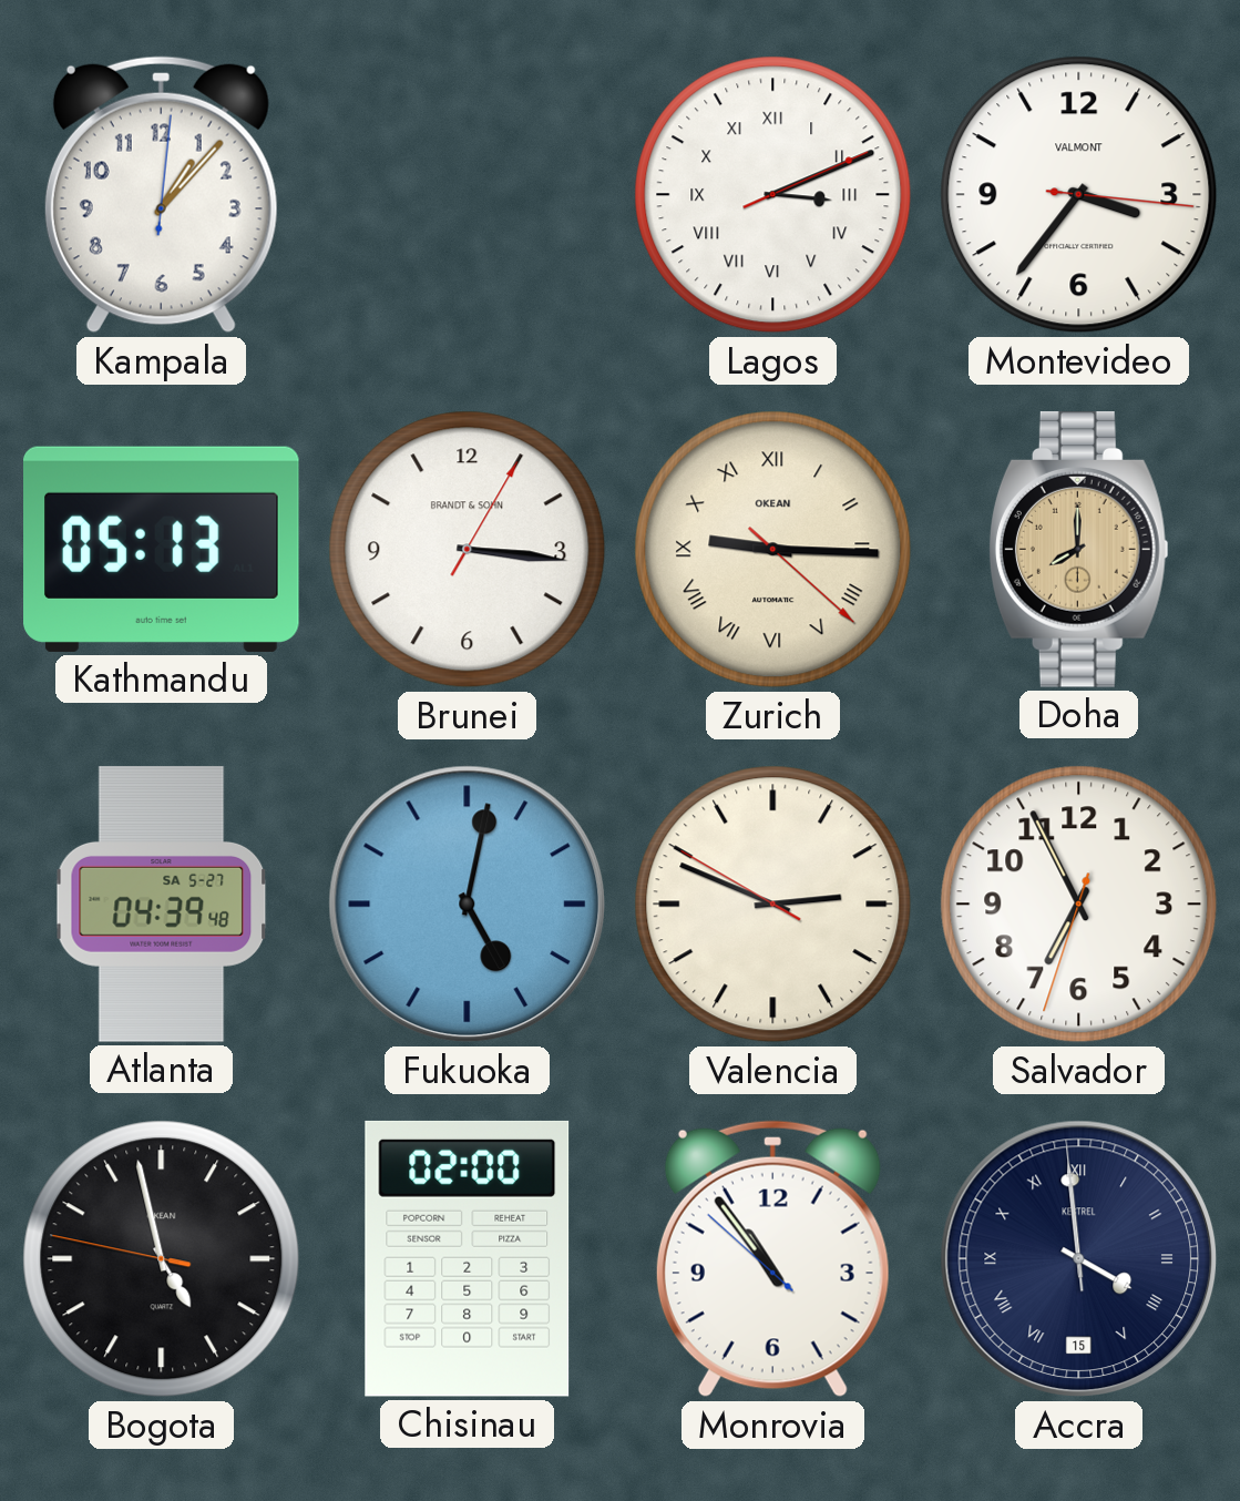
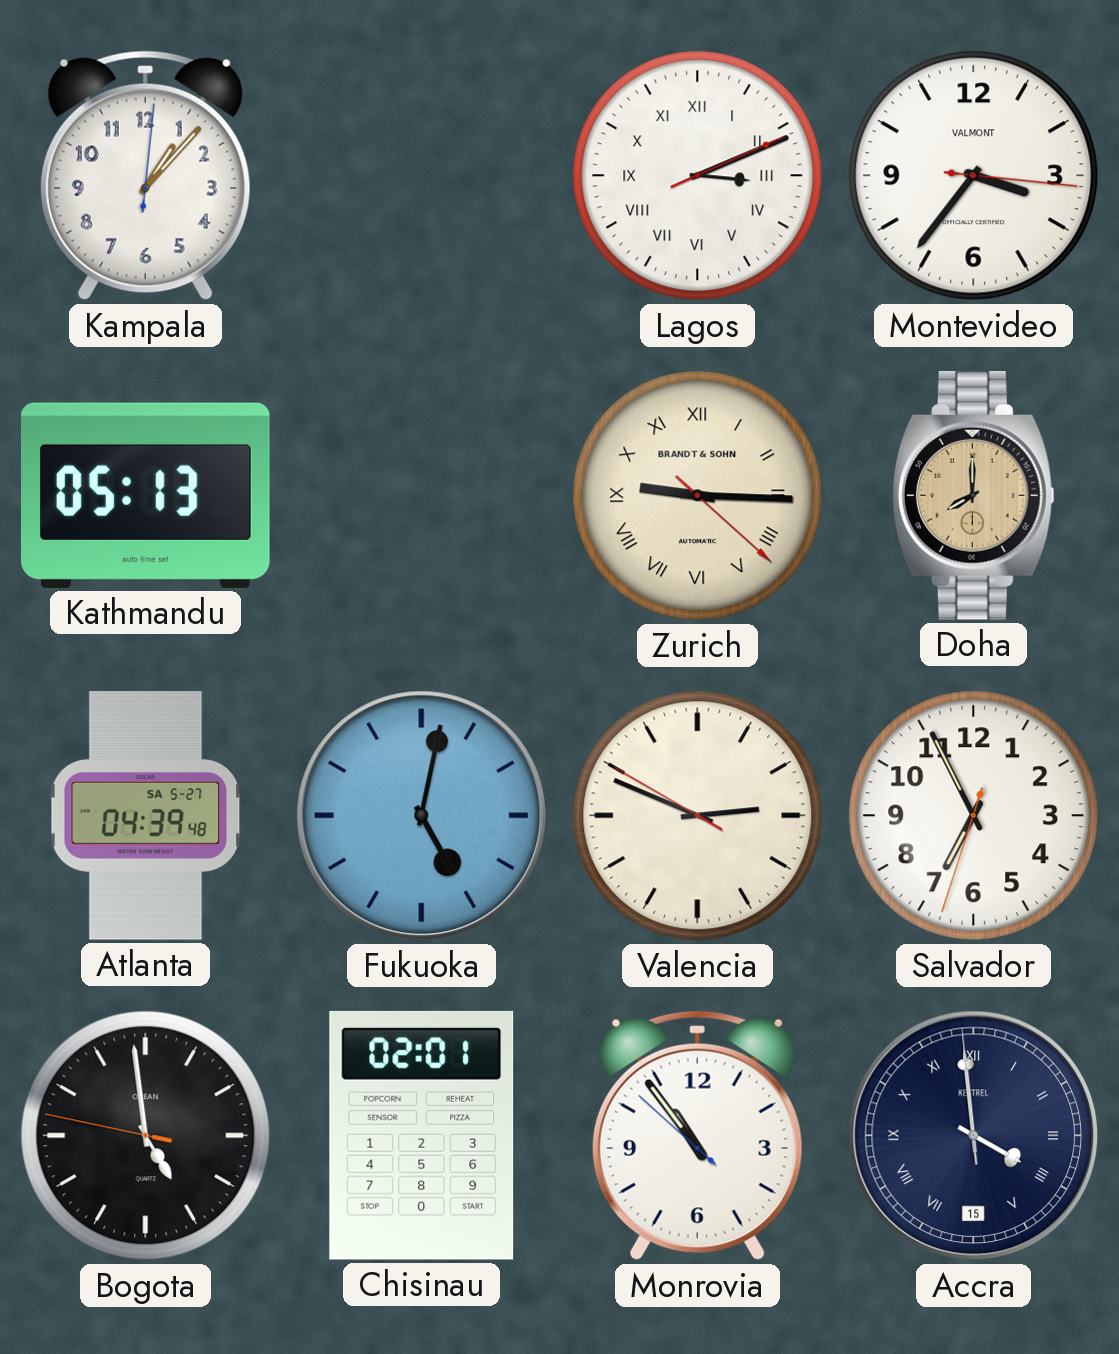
Brunei: 3:16 -> none
Zurich brand: OKEAN -> BRANDT & SOHN
Bogota: 4:57 -> 4:58
Chisinau: 02:00 -> 02:01
